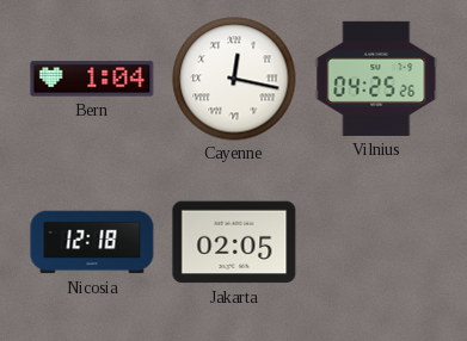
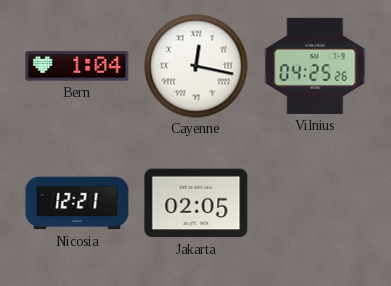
Nicosia: 12:18 -> 12:21
